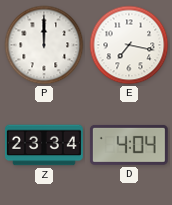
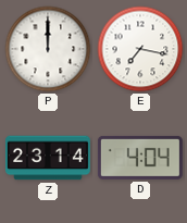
Z: 23:34 -> 23:14
